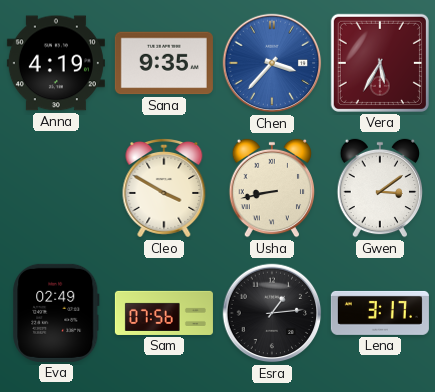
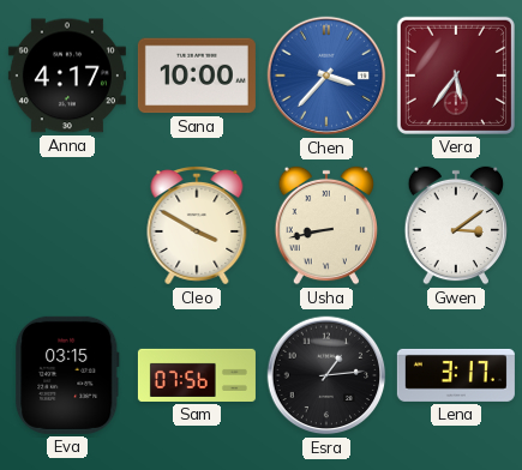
Anna: 4:19 -> 4:17
Sana: 9:35 -> 10:00
Vera: 5:35 -> 5:36
Eva: 02:49 -> 03:15
